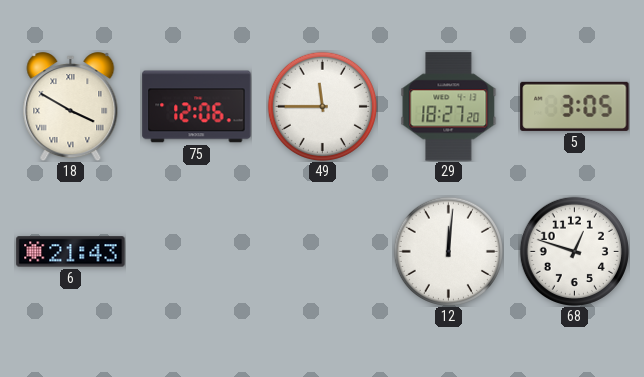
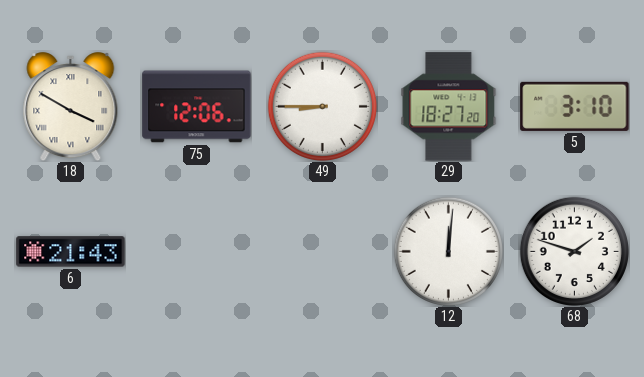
49: 11:45 -> 8:45
5: 3:05 -> 3:10
68: 12:48 -> 1:48
